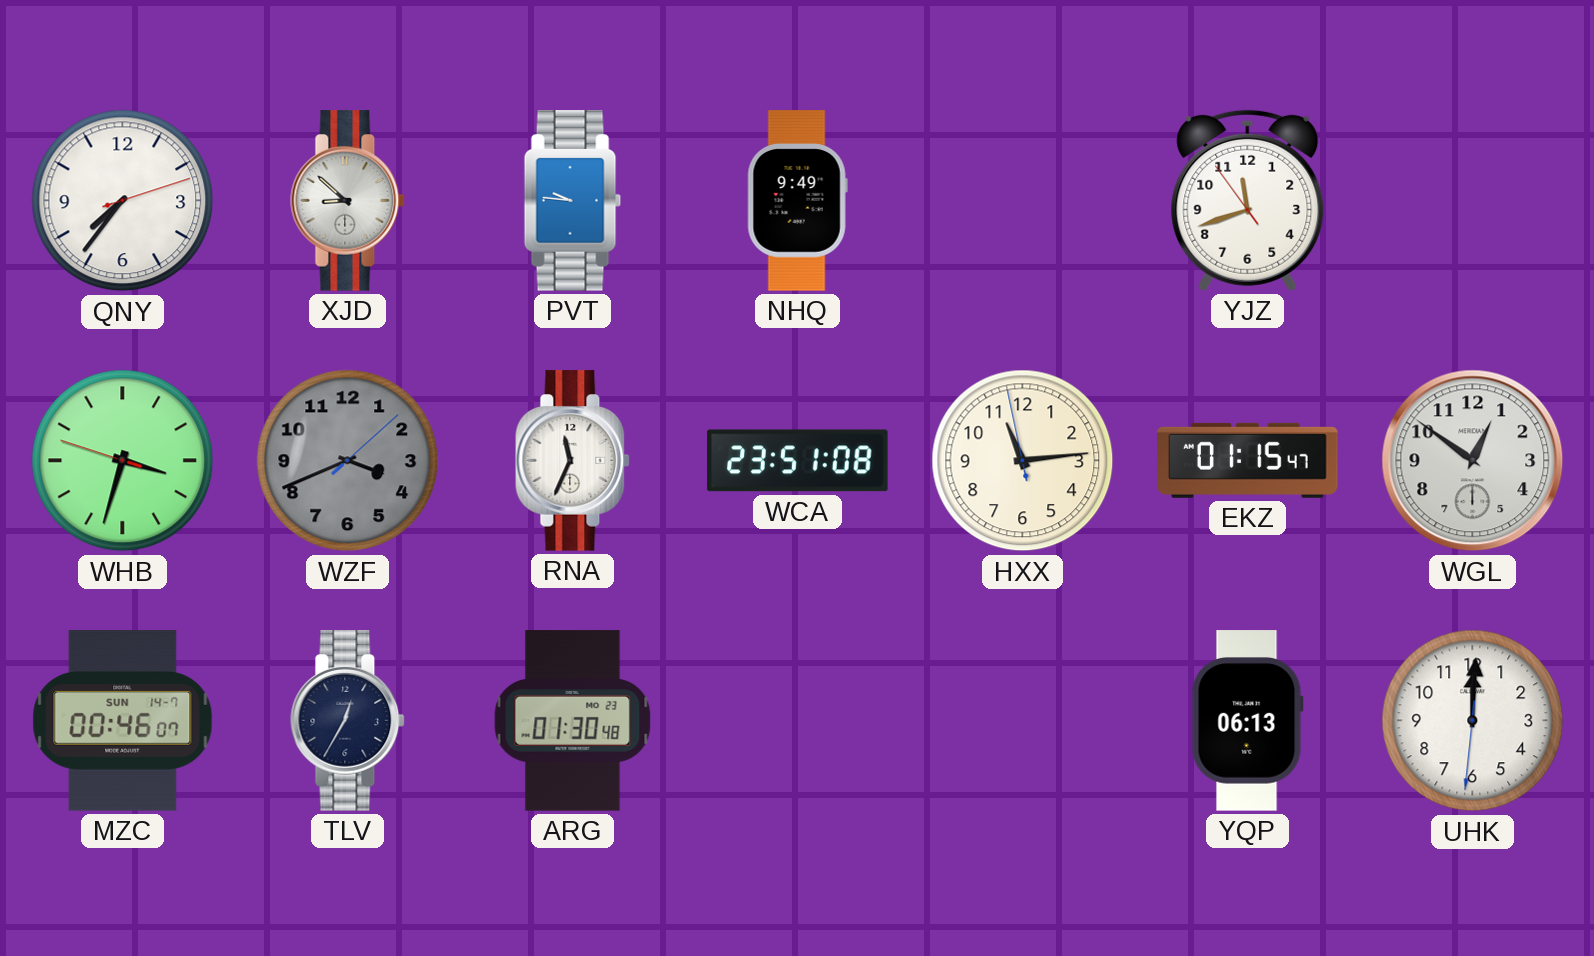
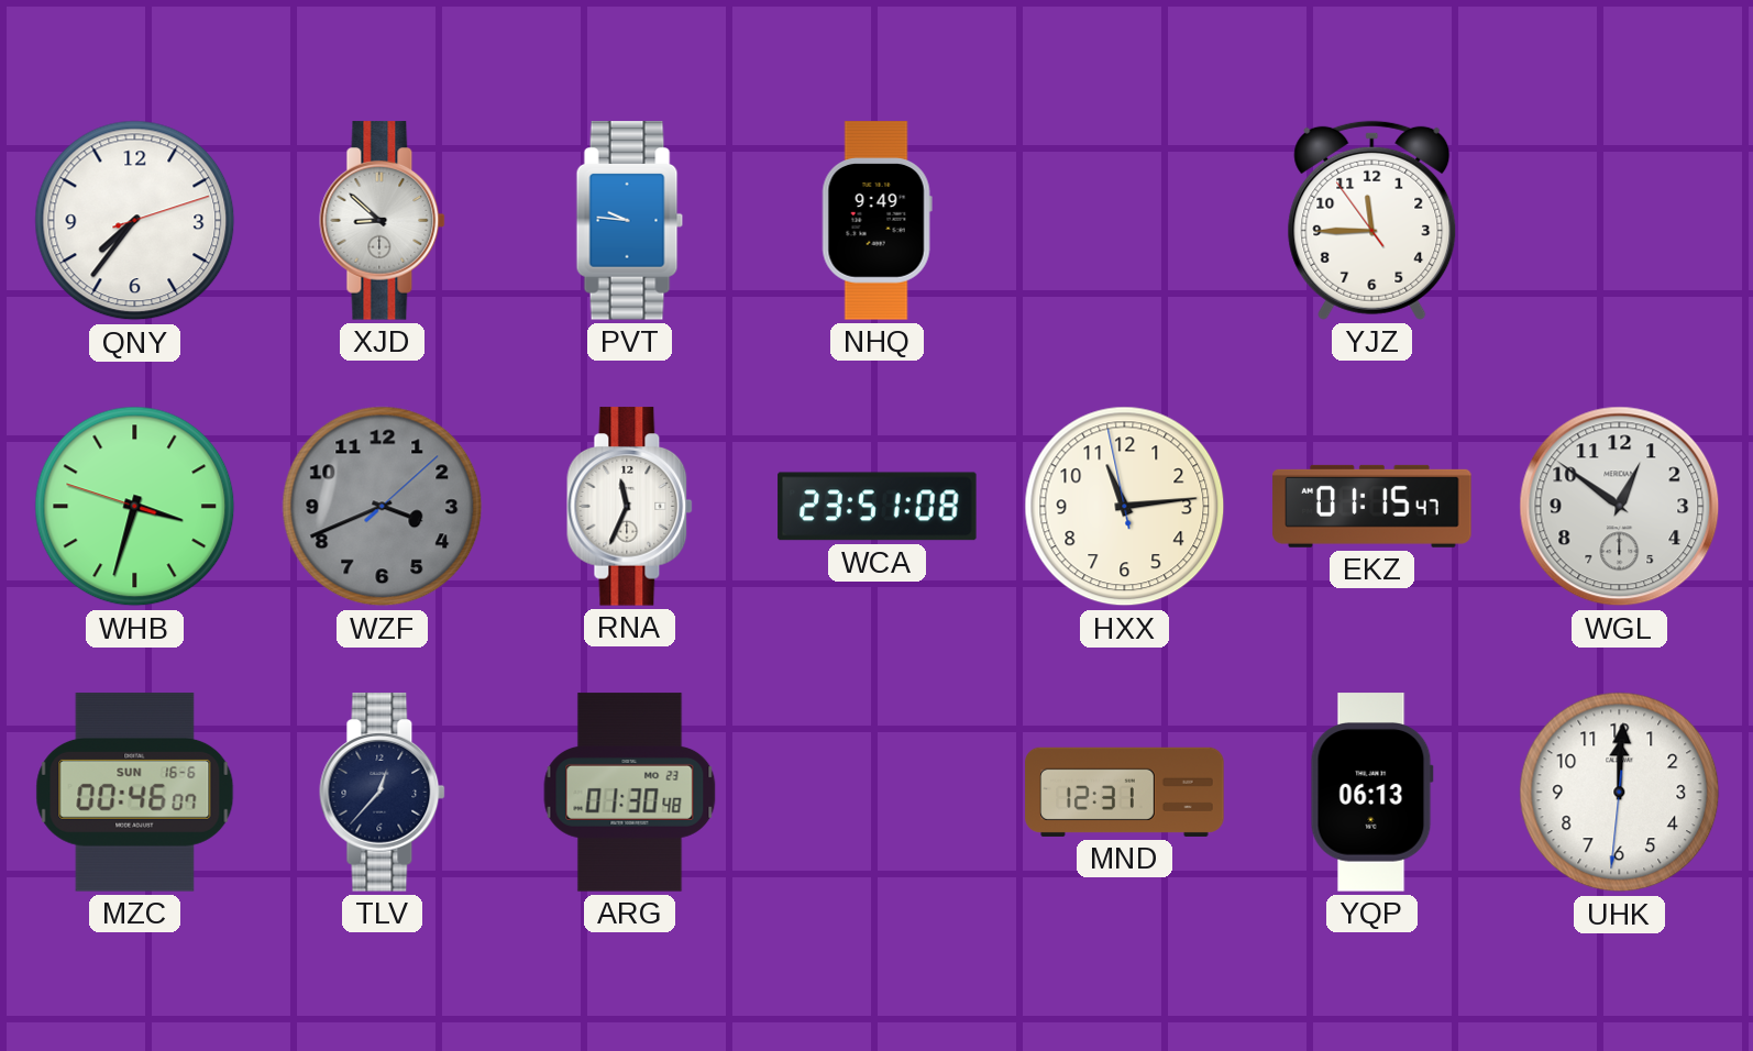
YJZ: 11:41 -> 11:44
MZC date: SUN 14-7 -> SUN 16-6
TLV: 12:35 -> 12:37
MND: none -> 12:31
